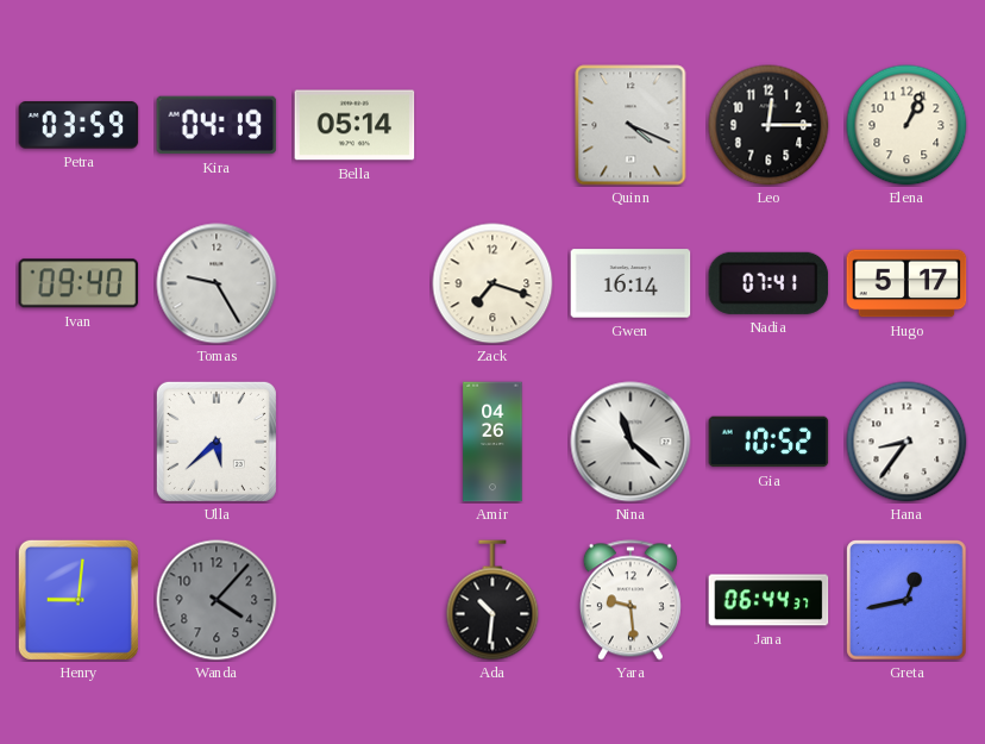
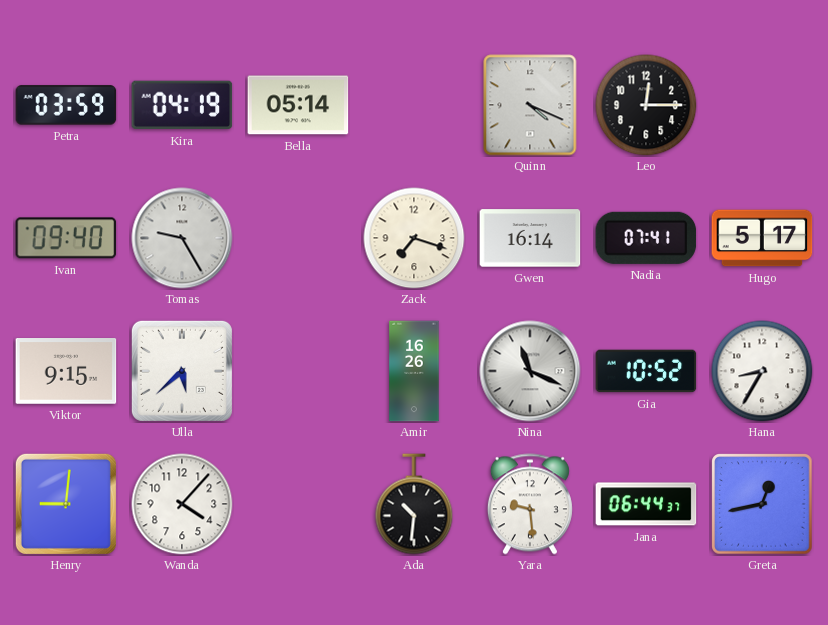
Elena: 1:04 -> none
Viktor: none -> 9:15
Amir: 04:26 -> 16:26
Nina: 11:22 -> 11:19
Hana: 8:36 -> 8:35
Wanda dial: grey -> white
